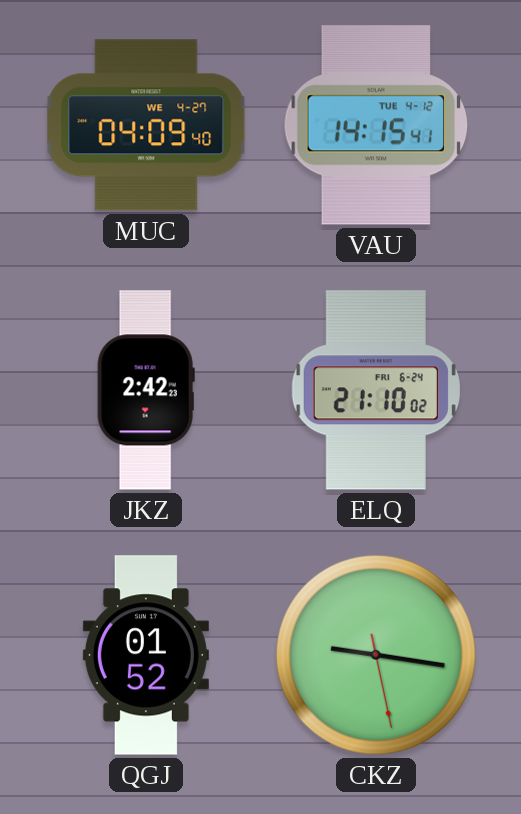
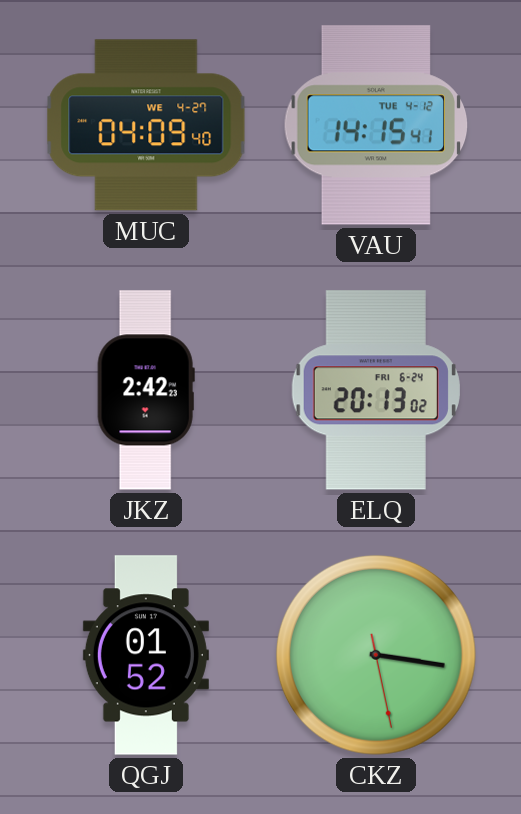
ELQ: 21:10 -> 20:13
CKZ: 9:16 -> 3:16
